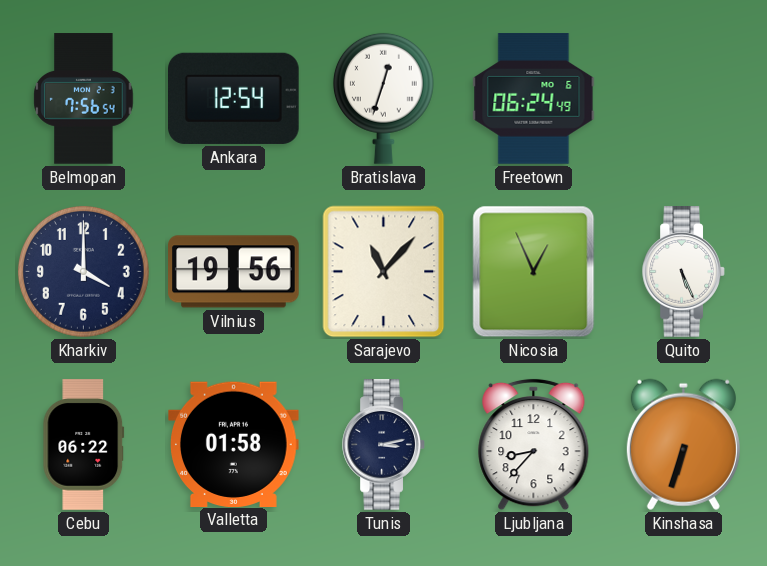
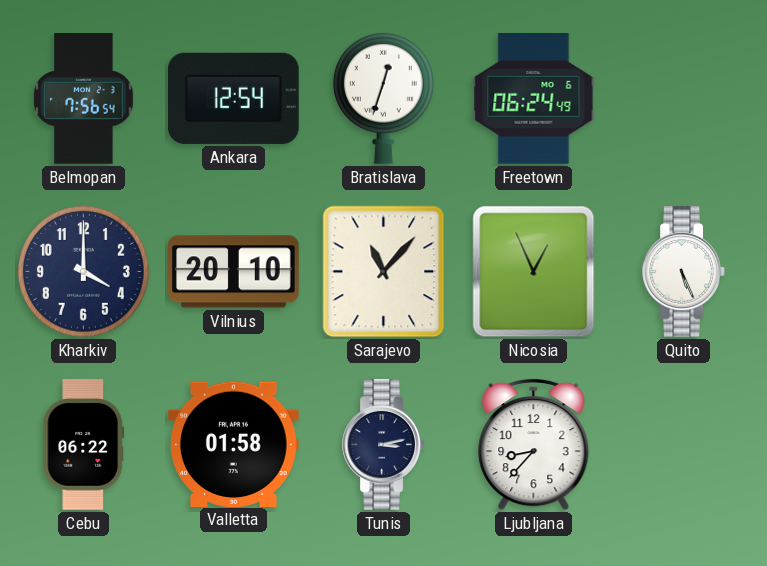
Vilnius: 19:56 -> 20:10
Kinshasa: 6:33 -> none
